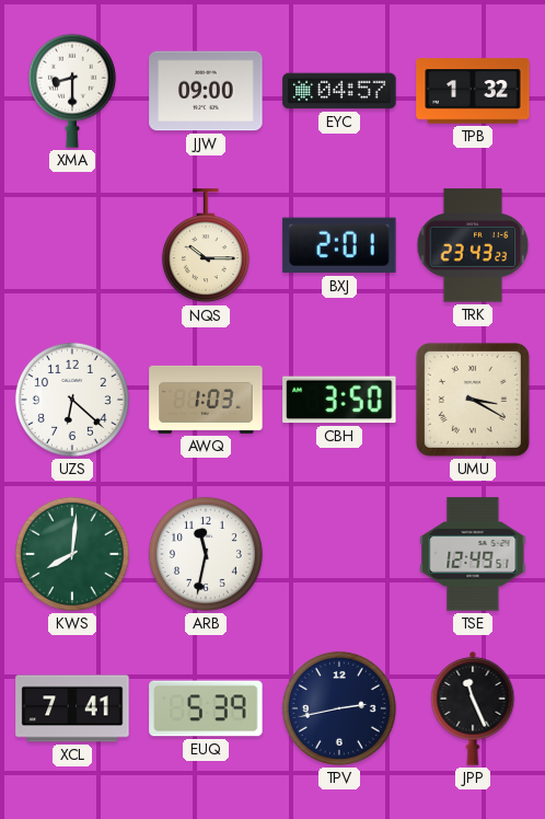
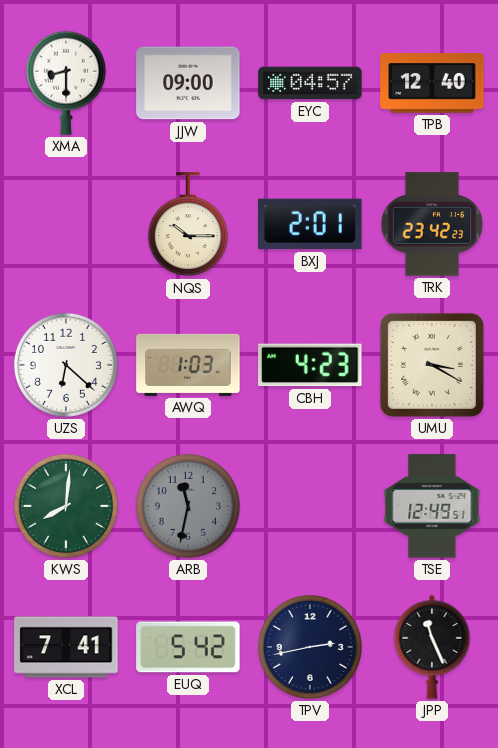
TPB: 1:32 -> 12:40
TRK: 23:43 -> 23:42
CBH: 3:50 -> 4:23
ARB dial: white -> grey
EUQ: 5:39 -> 5:42
